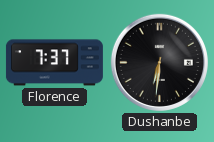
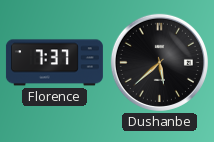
Dushanbe: 6:31 -> 5:38
